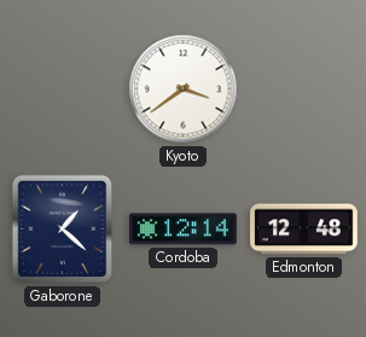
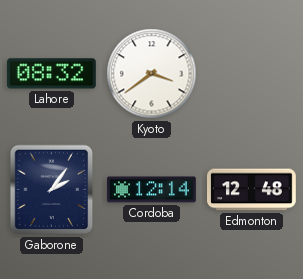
Lahore: none -> 08:32
Gaborone: 1:22 -> 2:06
